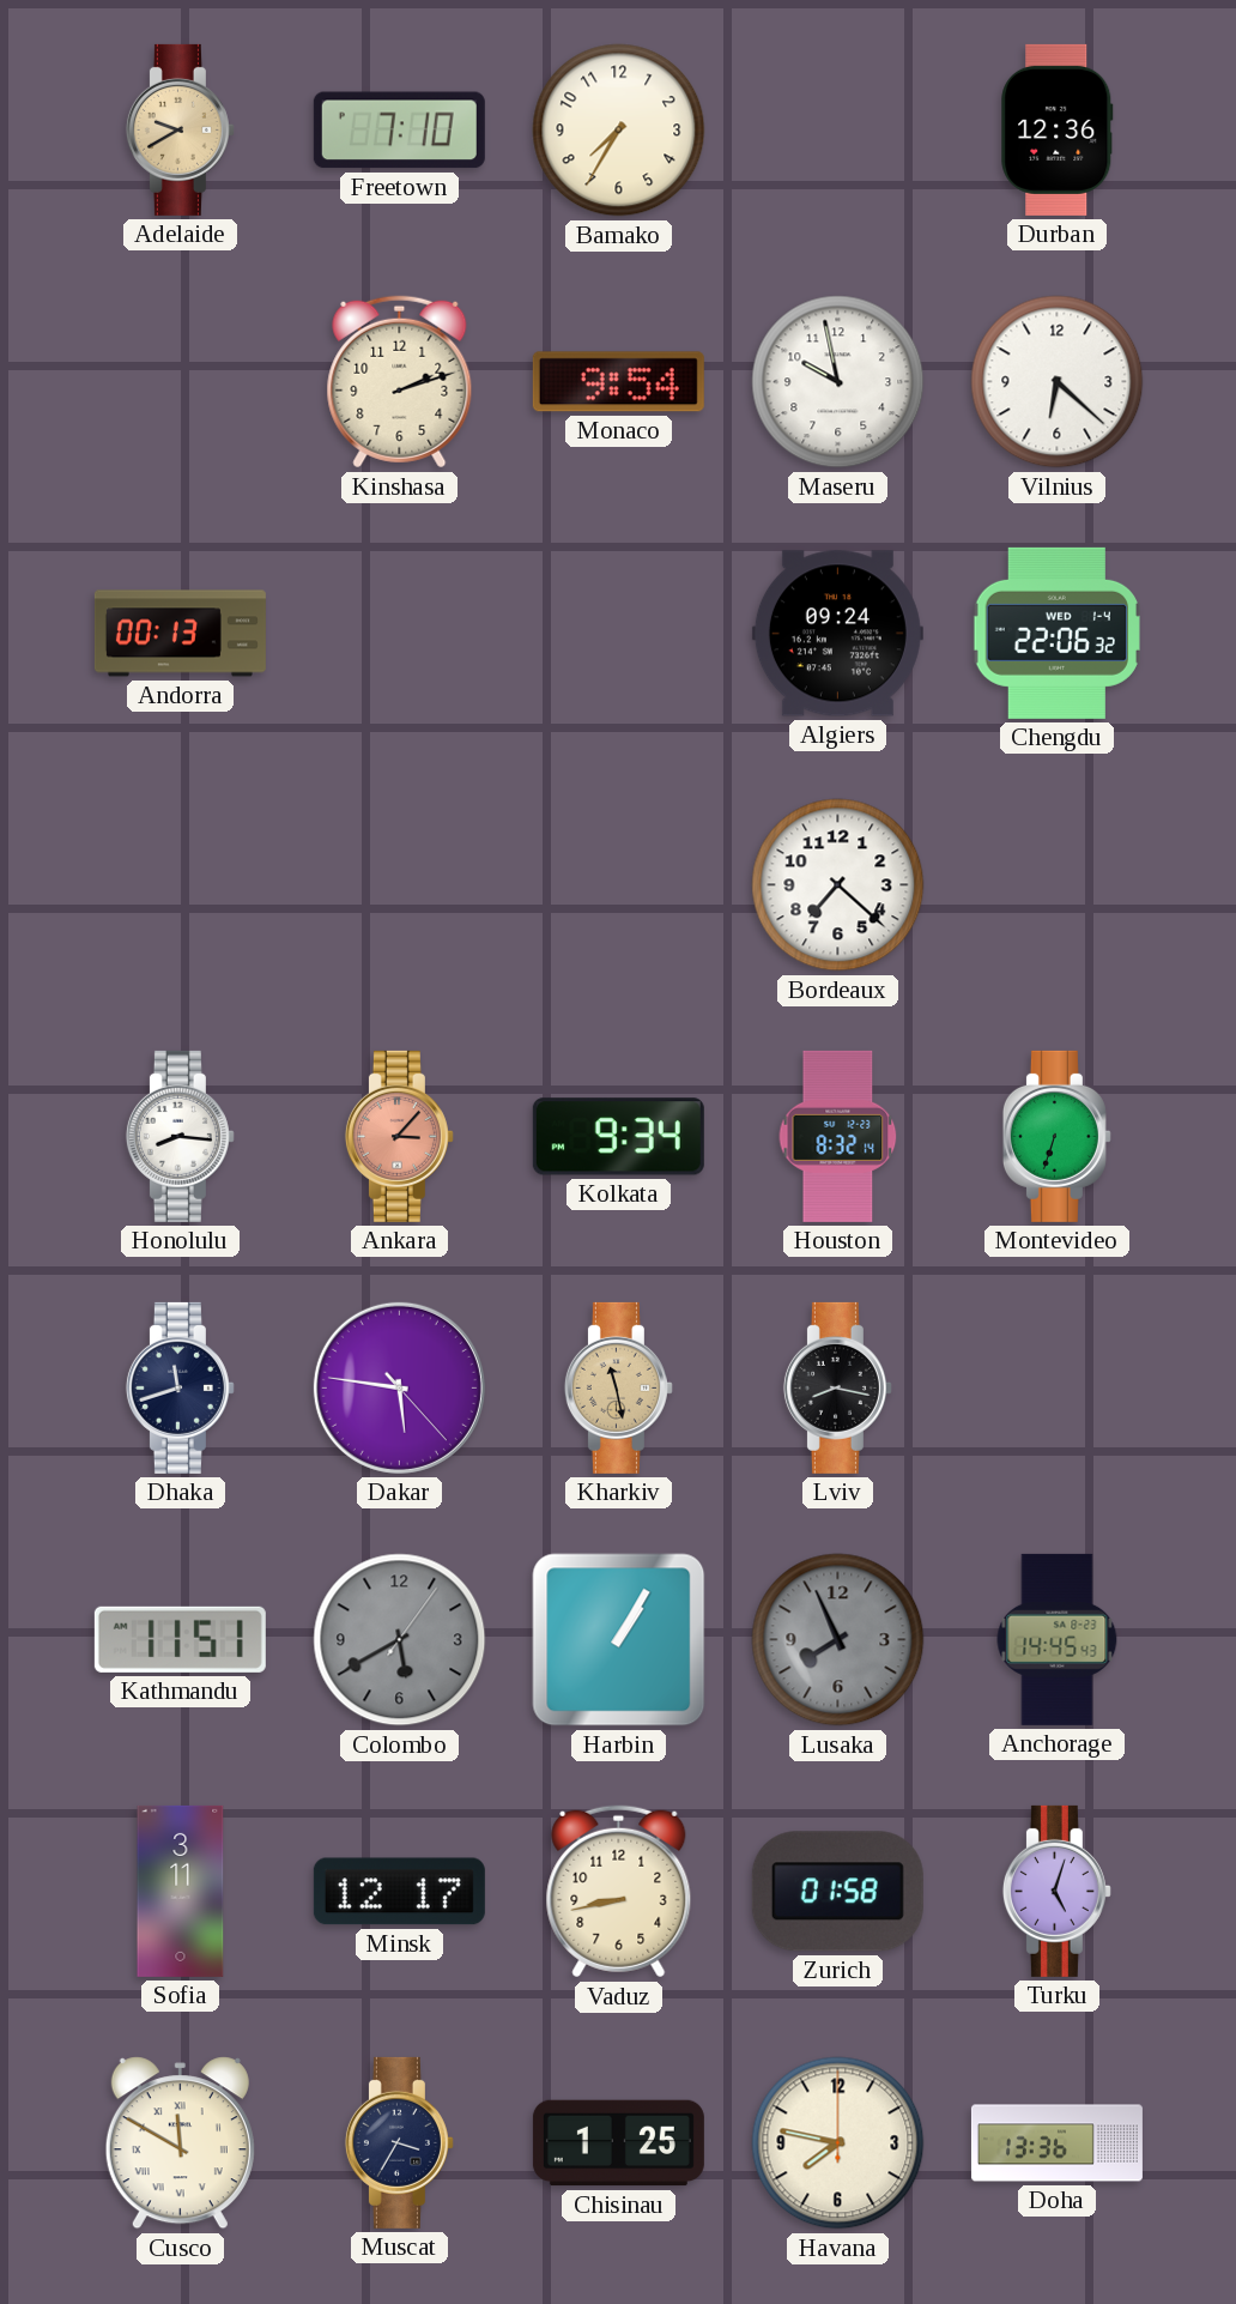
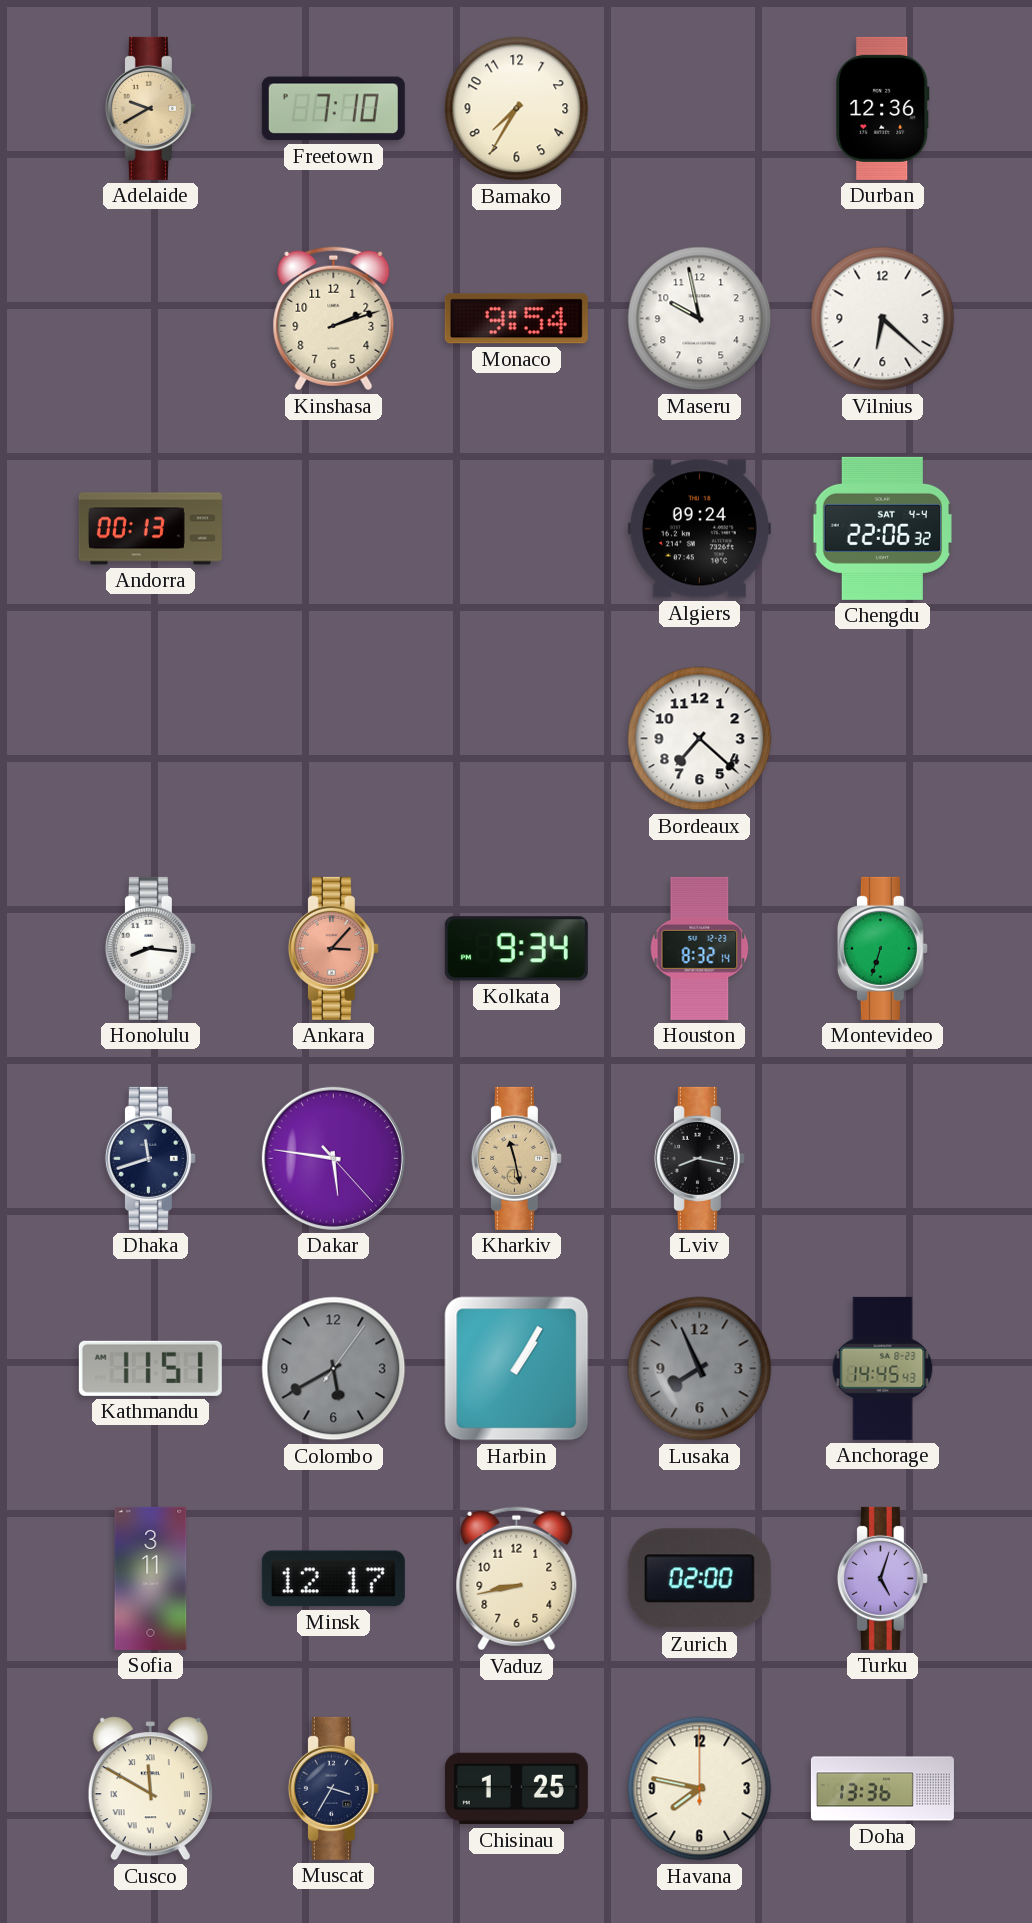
Chengdu date: WED 1-4 -> SAT 4-4
Zurich: 01:58 -> 02:00
